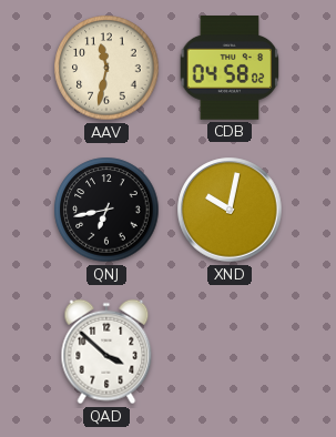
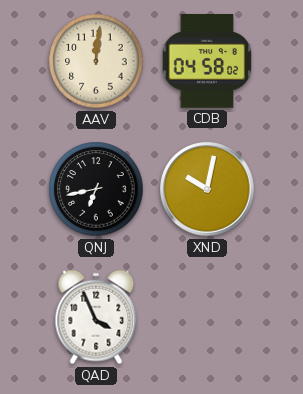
AAV: 11:32 -> 12:01
QAD: 3:52 -> 3:56
